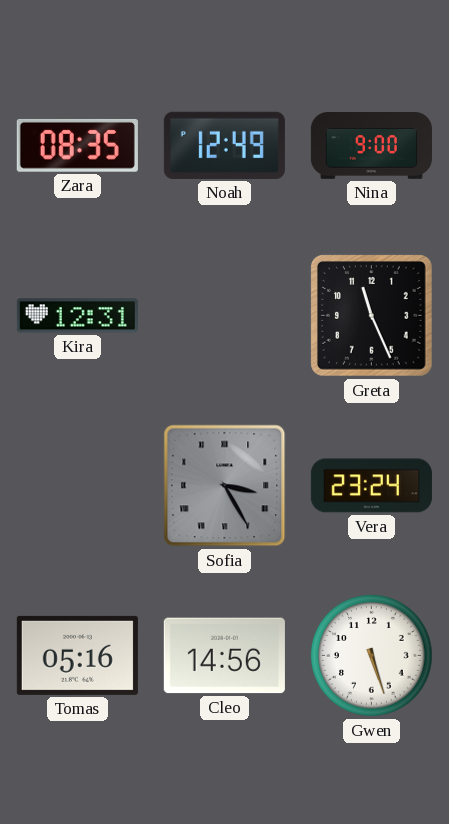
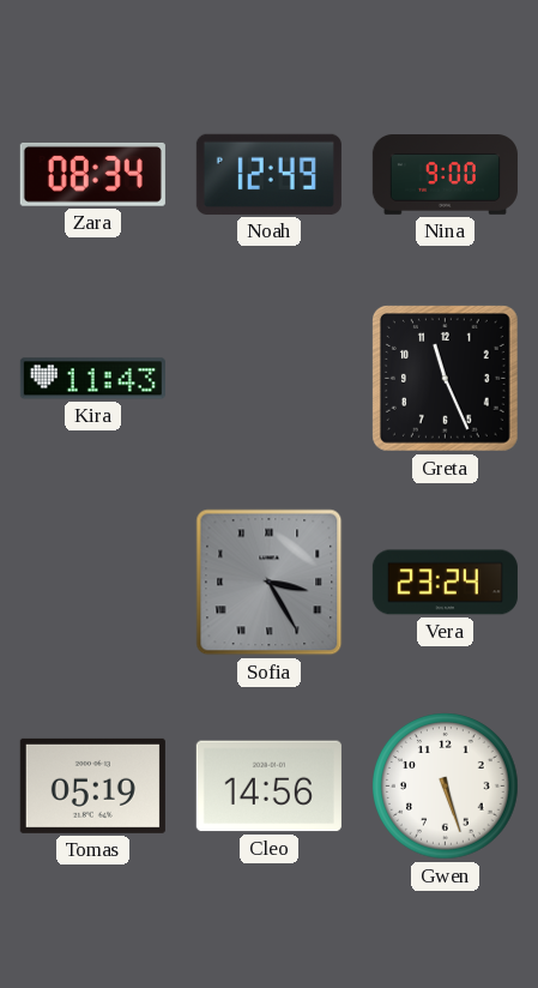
Zara: 08:35 -> 08:34
Kira: 12:31 -> 11:43
Tomas: 05:16 -> 05:19
